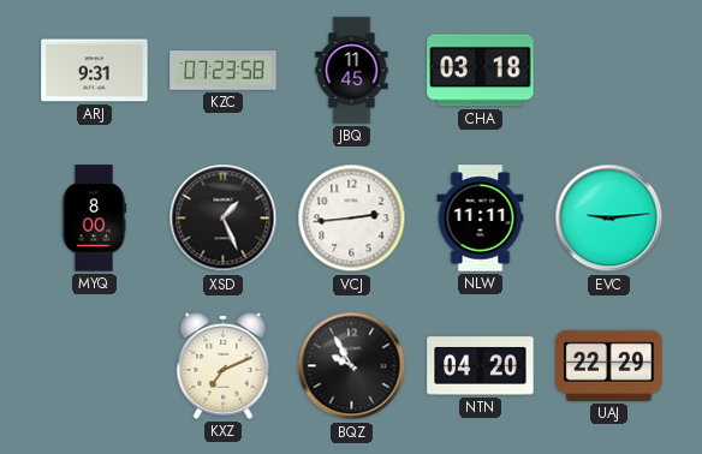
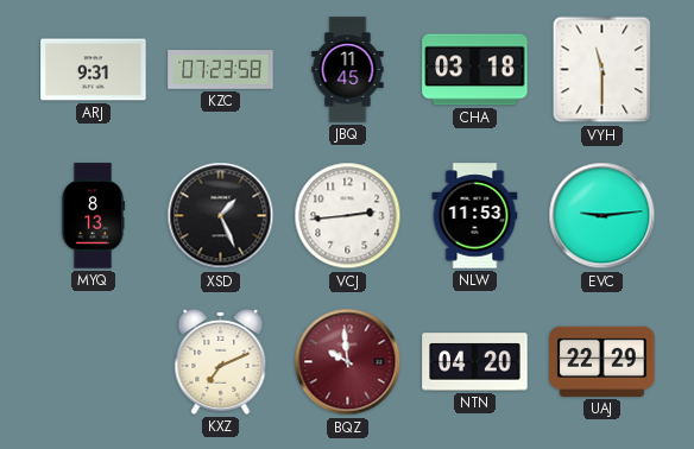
VYH: none -> 11:30
MYQ: 8:00 -> 8:13
NLW: 11:11 -> 11:53
BQZ: 9:55 -> 9:59
BQZ dial: black -> burgundy
